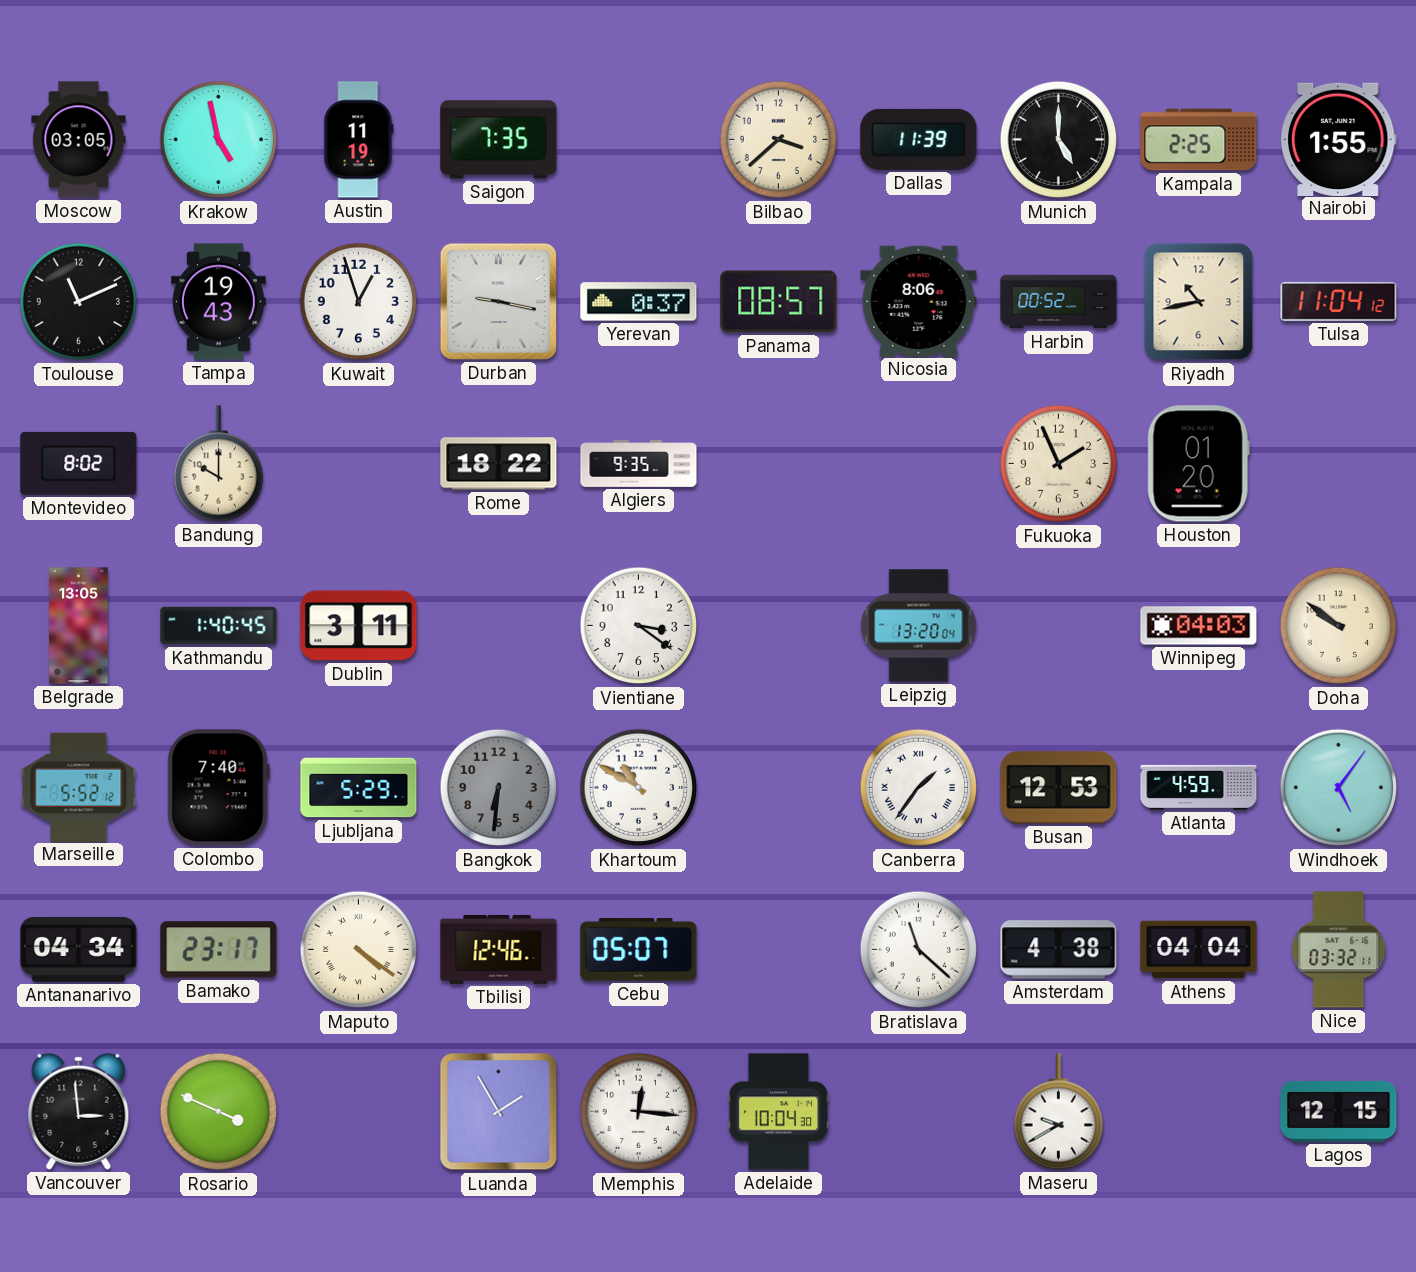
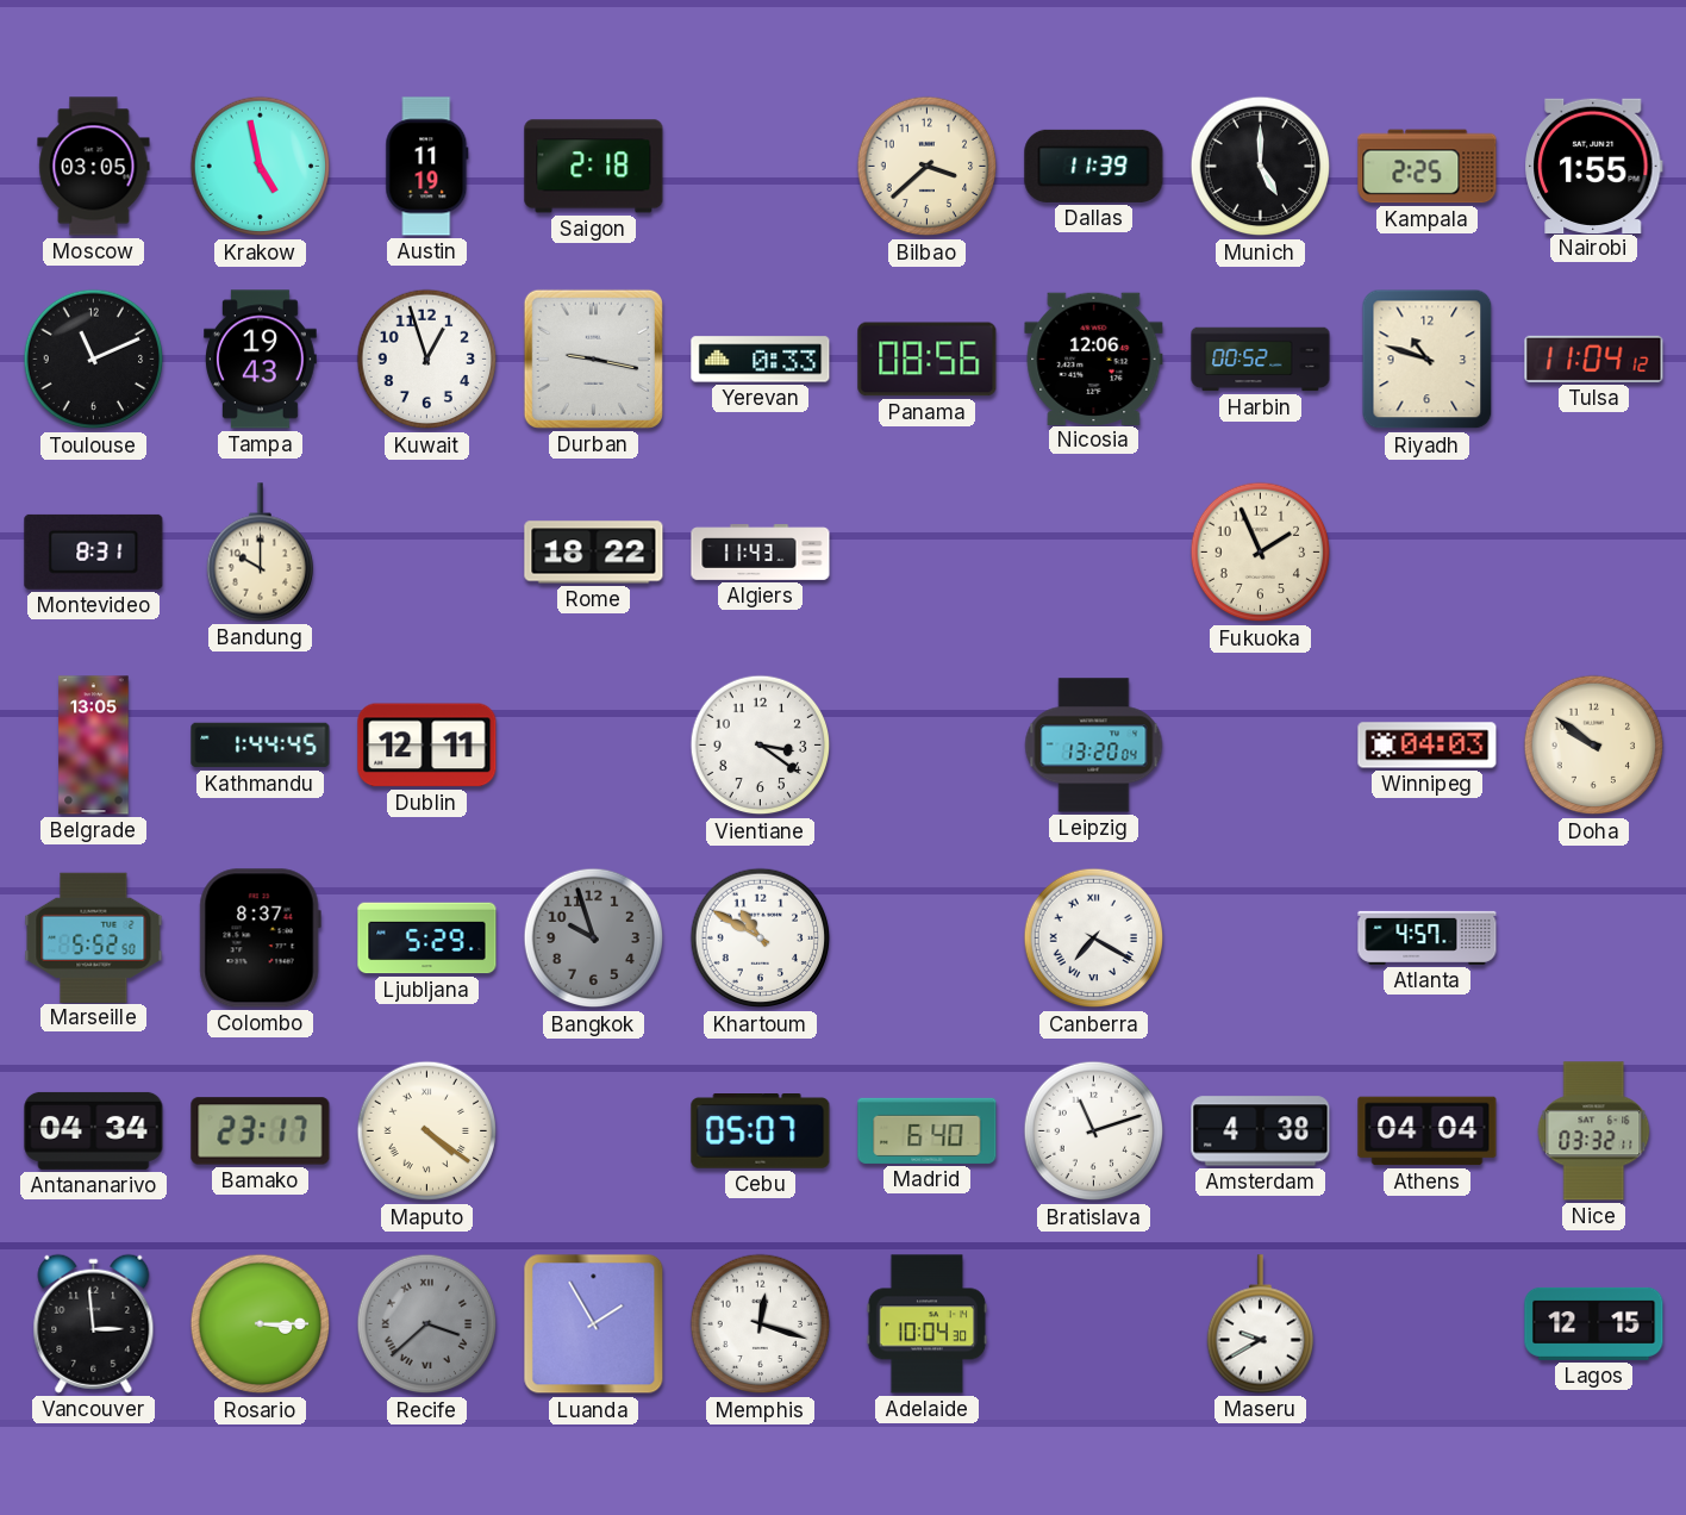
Saigon: 7:35 -> 2:18
Yerevan: 0:37 -> 0:33
Panama: 08:57 -> 08:56
Nicosia: 8:06 -> 12:06
Riyadh: 10:43 -> 10:48
Montevideo: 8:02 -> 8:31
Algiers: 9:35 -> 11:43
Houston: 01:20 -> none
Kathmandu: 1:40 -> 1:44
Dublin: 3:11 -> 12:11
Marseille: 5:52:12 -> 5:52:50
Colombo: 7:40 -> 8:37
Bangkok: 6:31 -> 9:57
Canberra: 1:36 -> 7:20
Busan: 12:53 -> none
Atlanta: 4:59 -> 4:57
Windhoek: 5:06 -> none
Tbilisi: 12:46 -> none
Madrid: none -> 6:40
Bratislava: 11:22 -> 11:12
Rosario: 3:49 -> 3:15
Recife: none -> 3:38
Memphis: 12:16 -> 12:18
